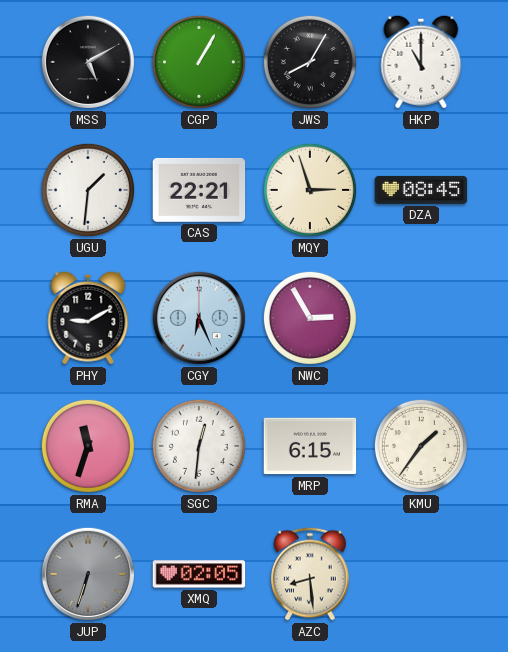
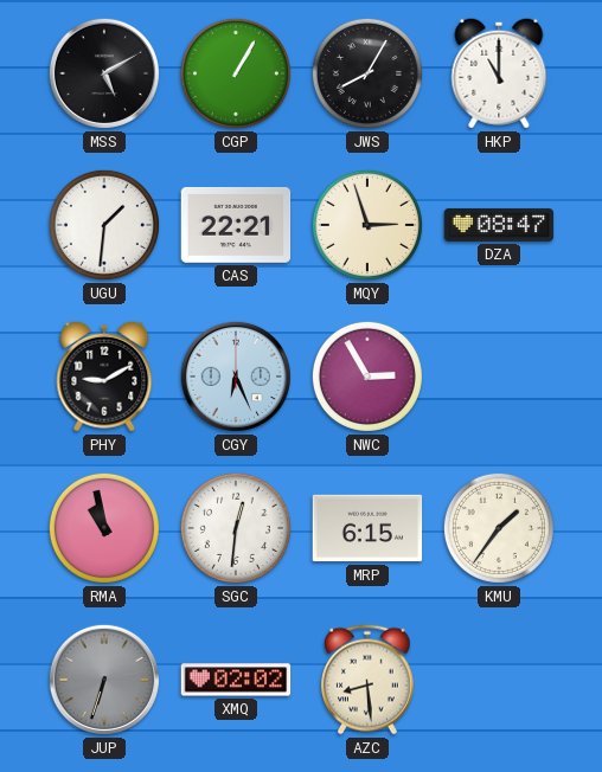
DZA: 08:45 -> 08:47
RMA: 11:33 -> 10:58
XMQ: 02:05 -> 02:02
